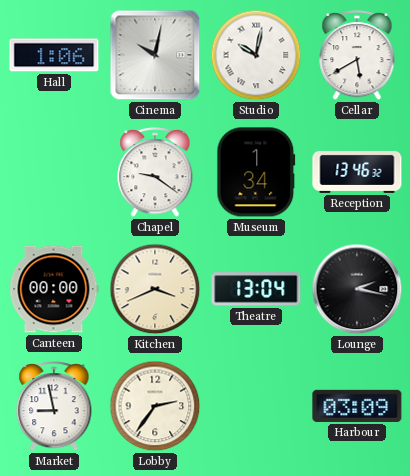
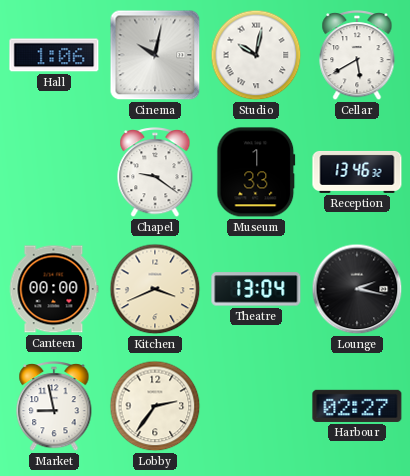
Museum: 1:34 -> 1:33
Harbour: 03:09 -> 02:27
